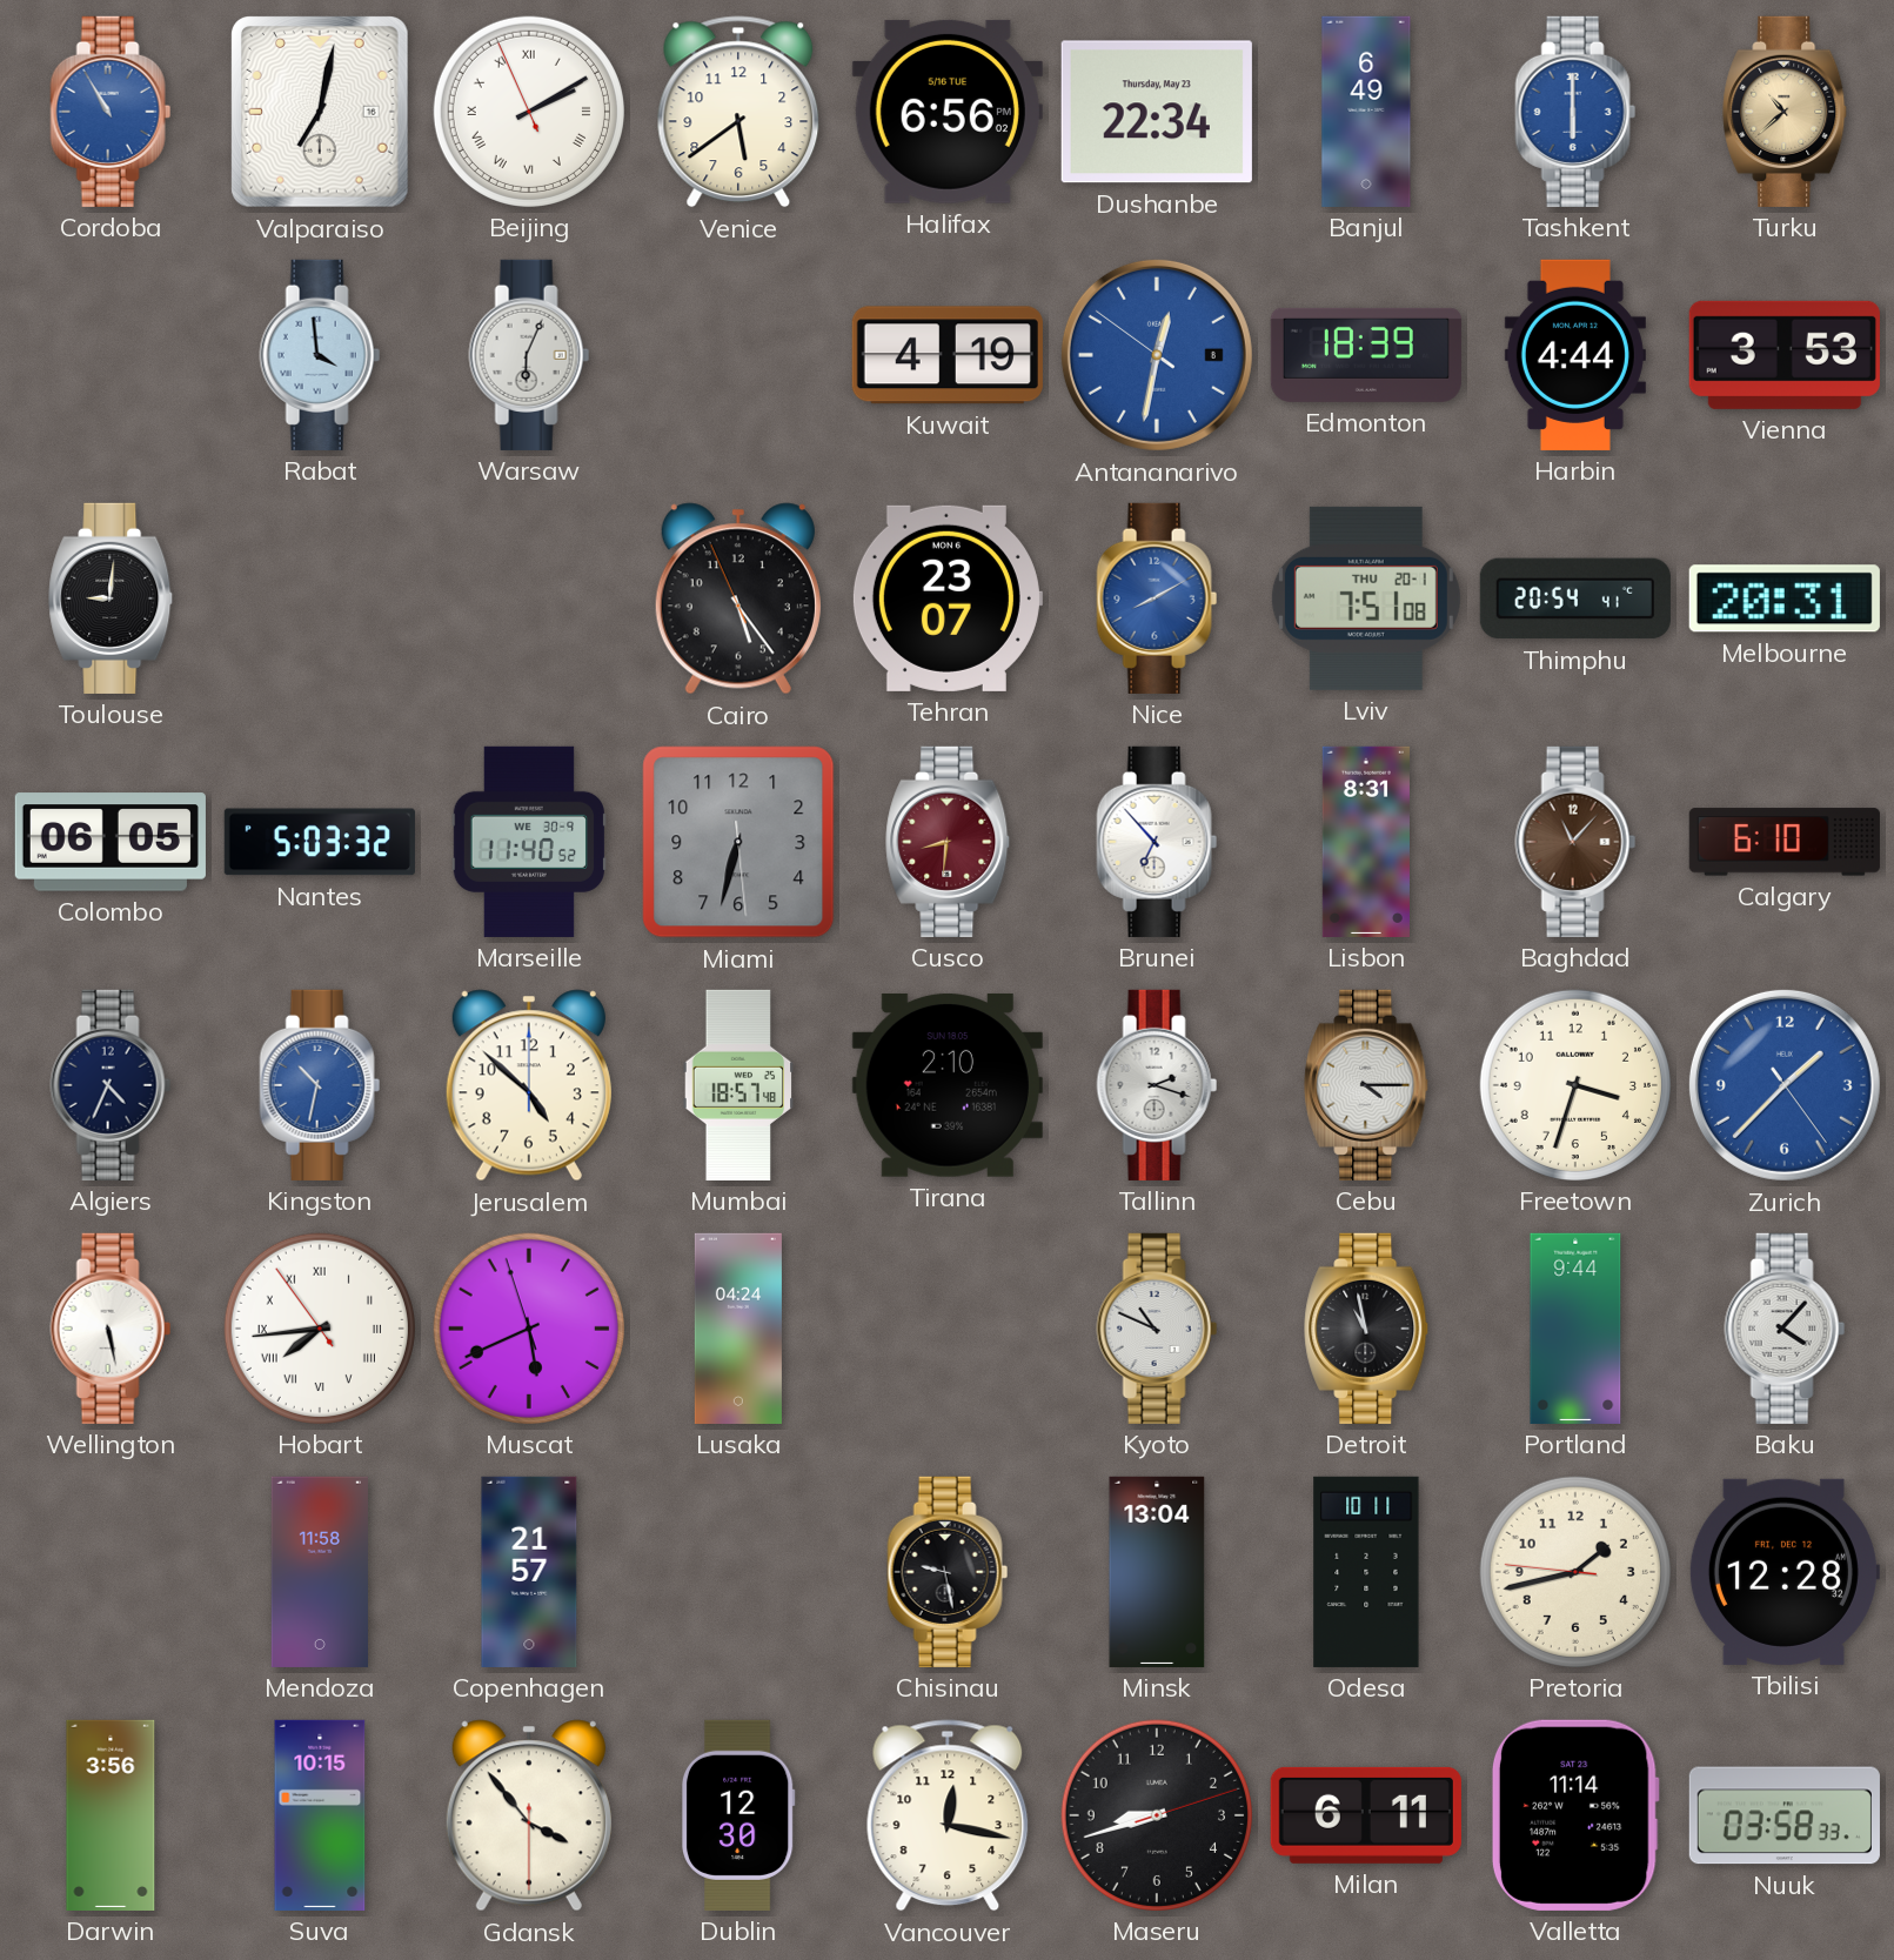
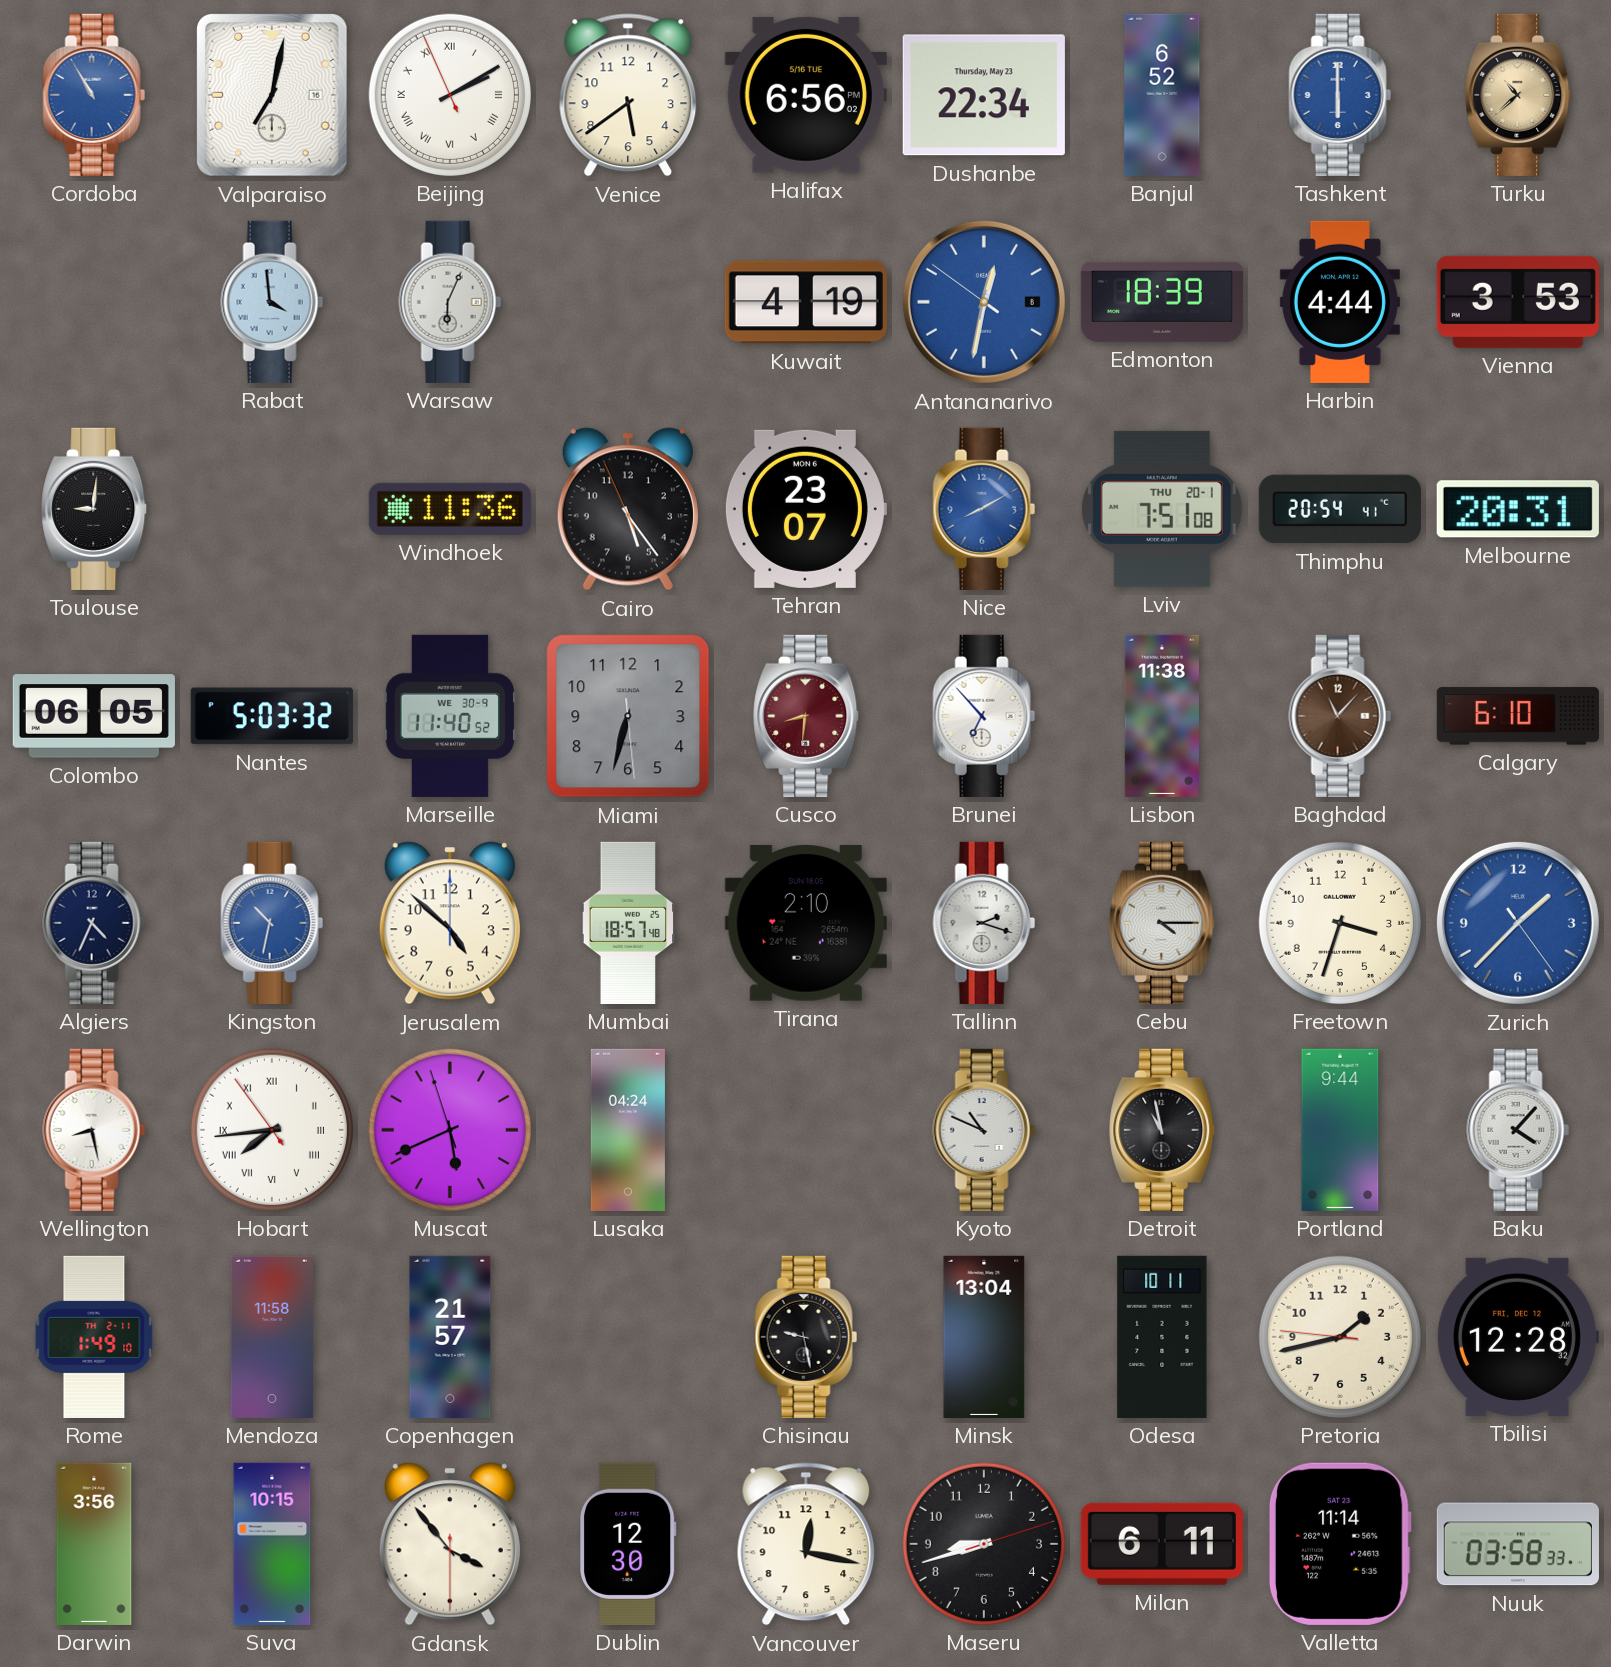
Banjul: 6:49 -> 6:52
Windhoek: none -> 11:36
Lisbon: 8:31 -> 11:38
Wellington: 5:28 -> 8:28
Rome: none -> 1:49
